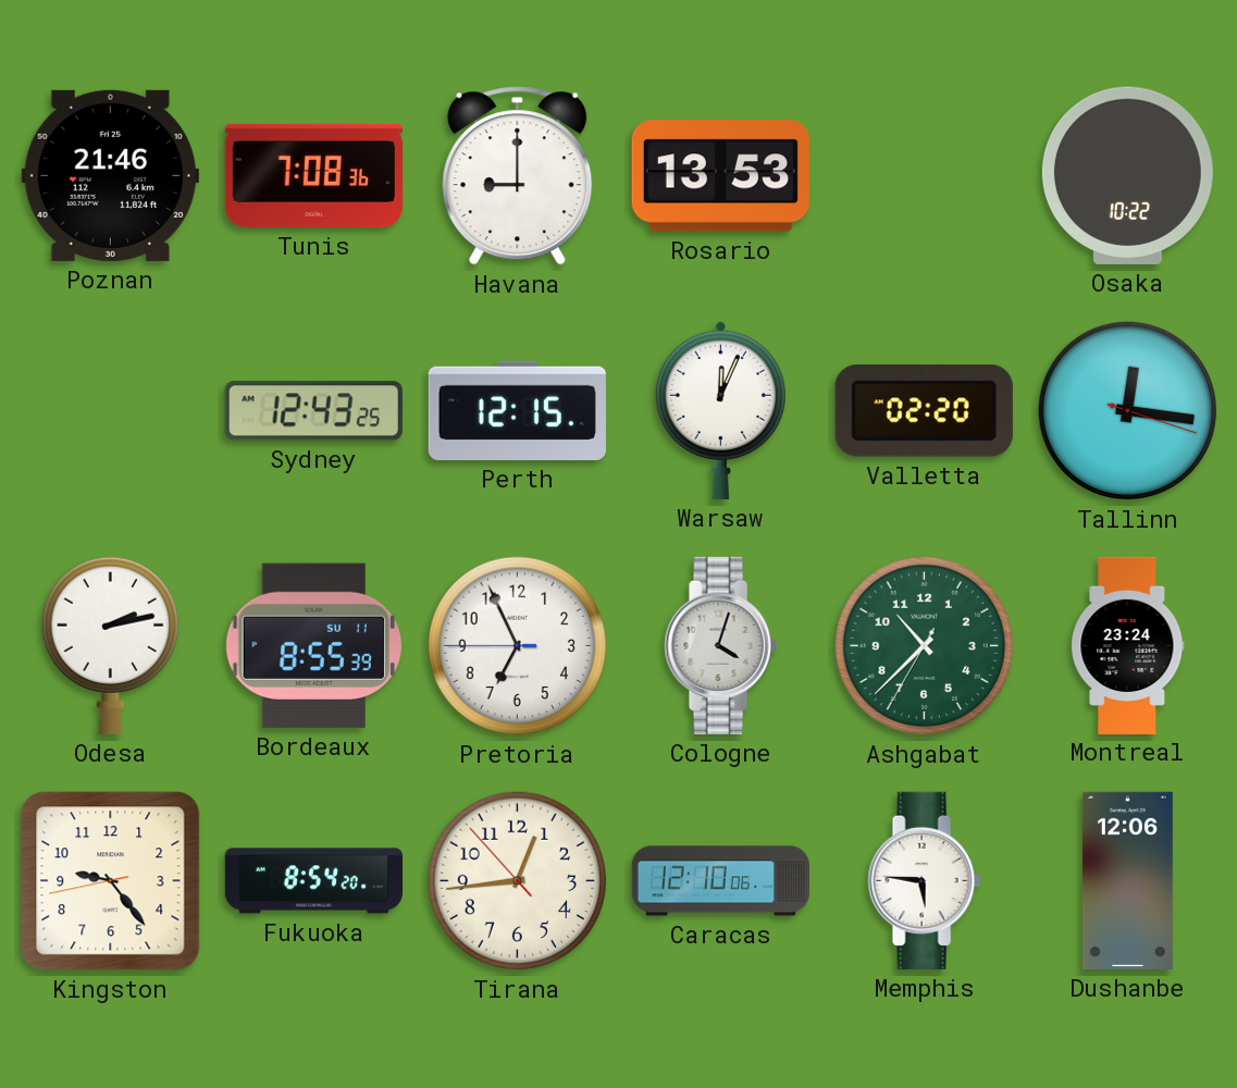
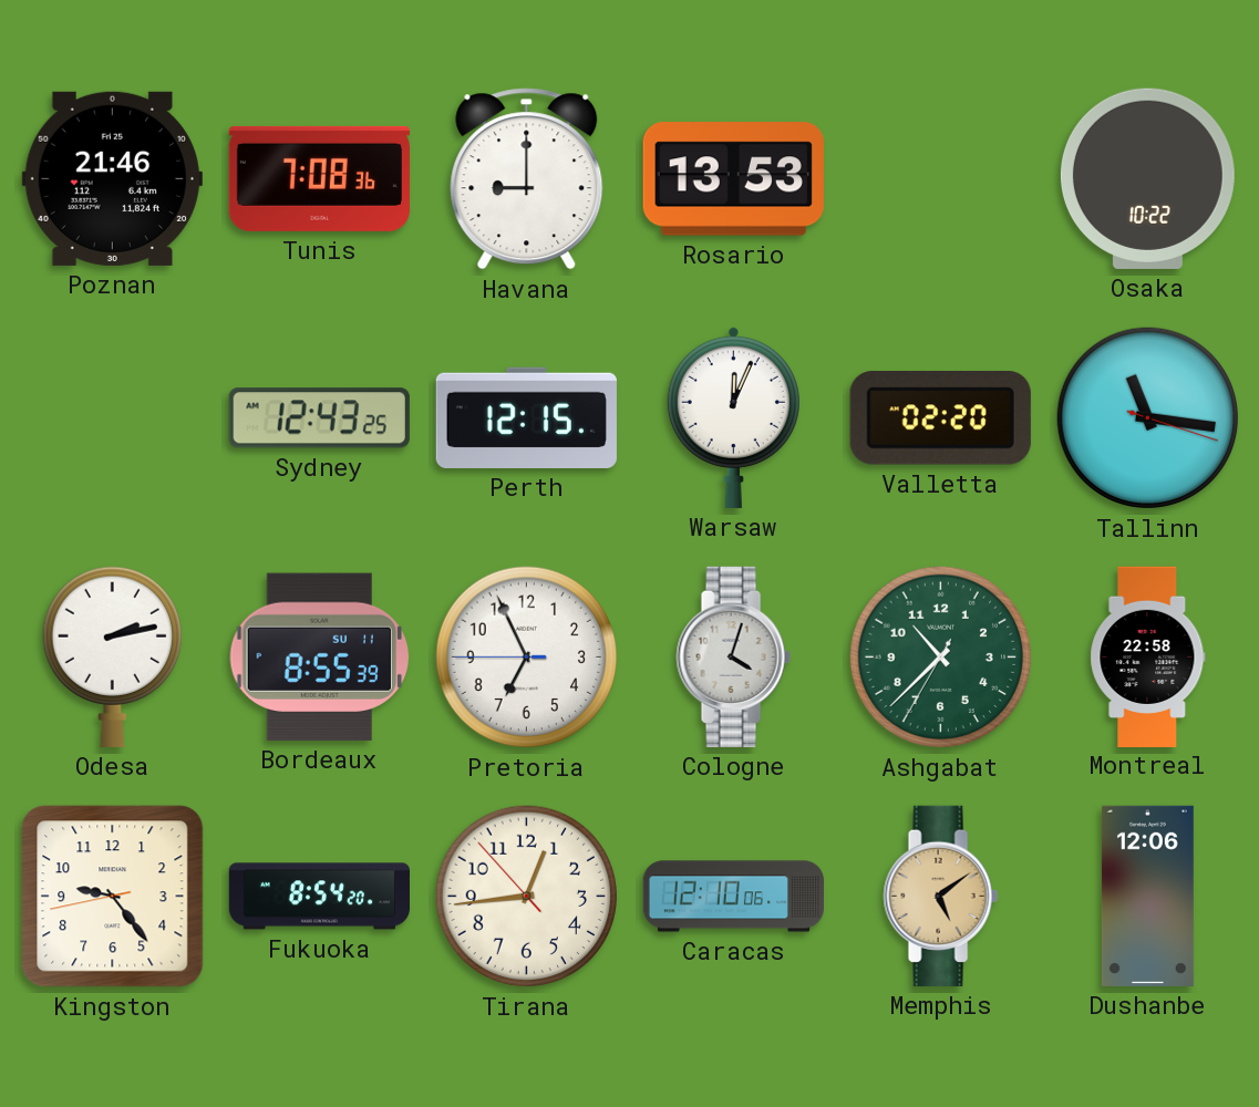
Tallinn: 12:16 -> 11:16
Montreal: 23:24 -> 22:58
Memphis: 5:46 -> 5:09
Memphis dial: white -> champagne
